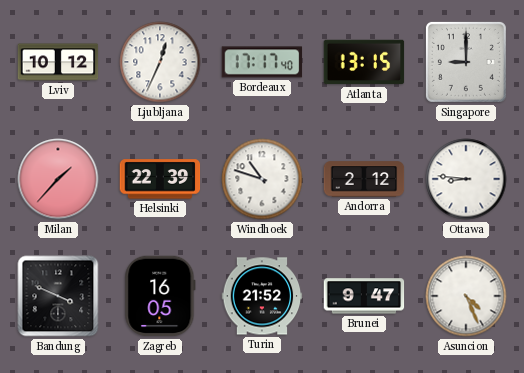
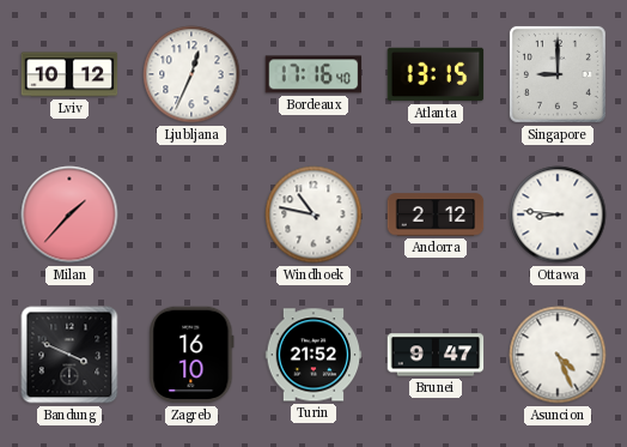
Bordeaux: 17:17 -> 17:16
Helsinki: 22:39 -> none
Windhoek: 10:48 -> 10:47
Zagreb: 16:05 -> 16:10
